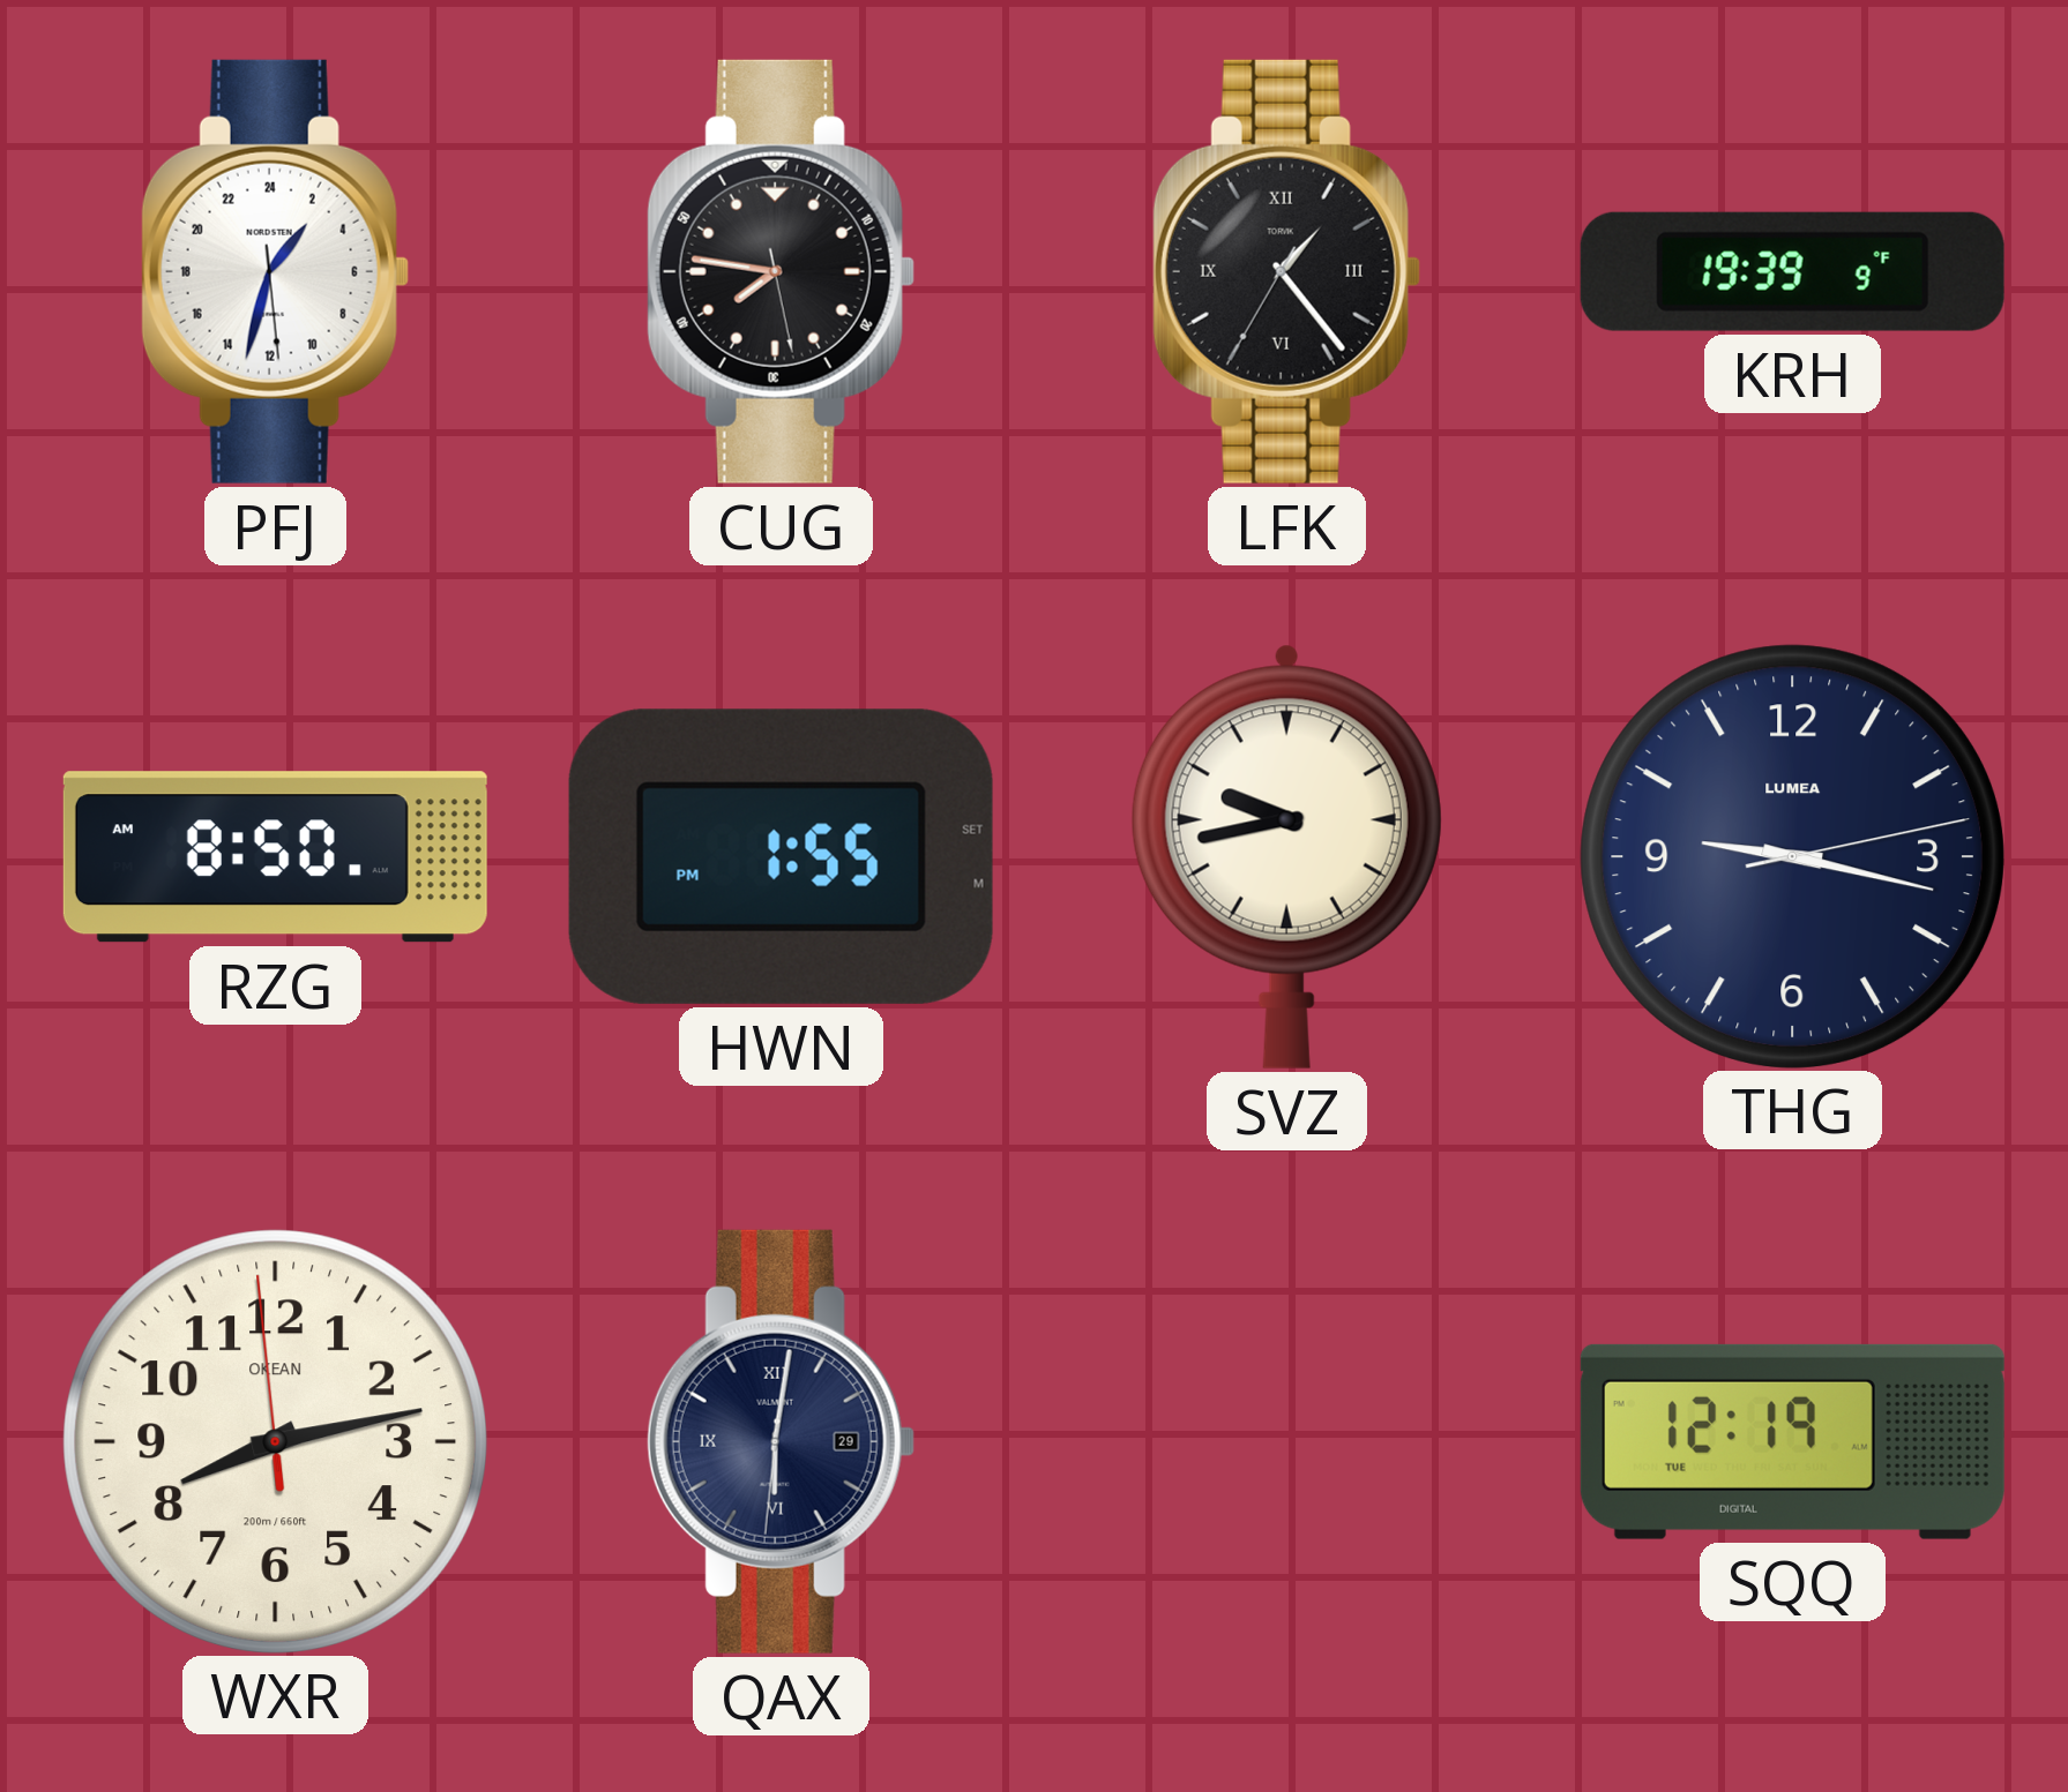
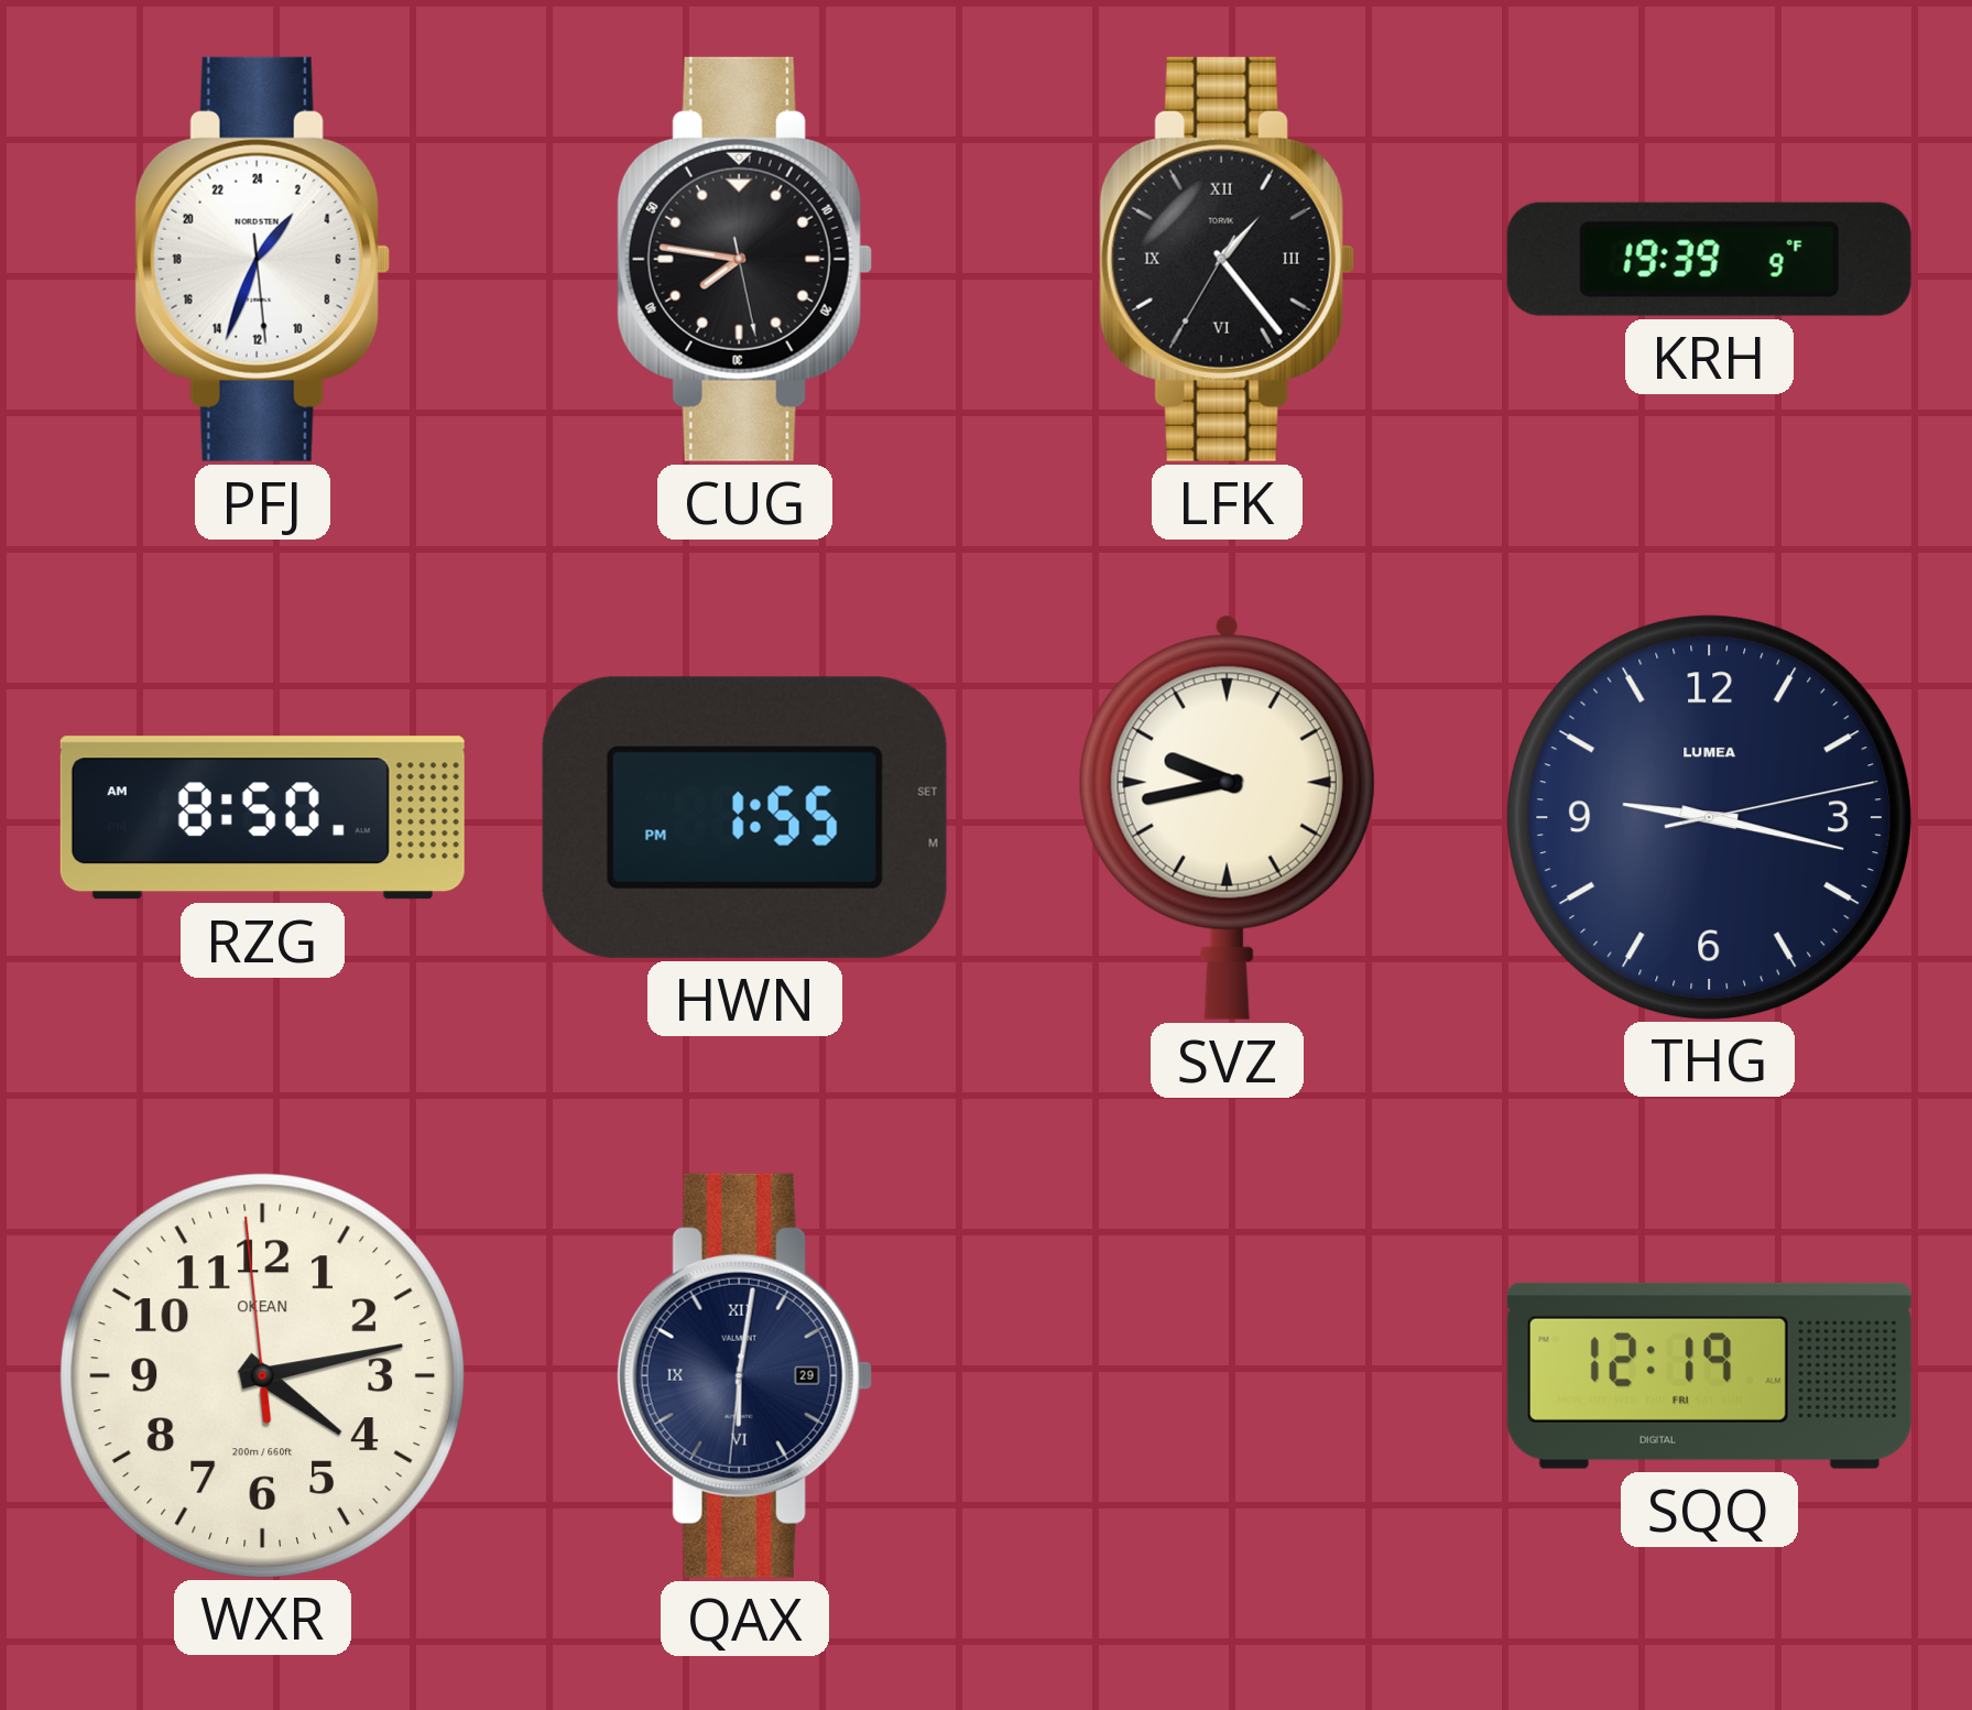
PFJ: 2:32 -> 2:33
WXR: 8:12 -> 4:12
SQQ date: TUE -> FRI
